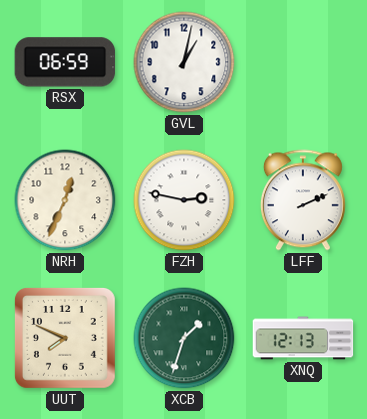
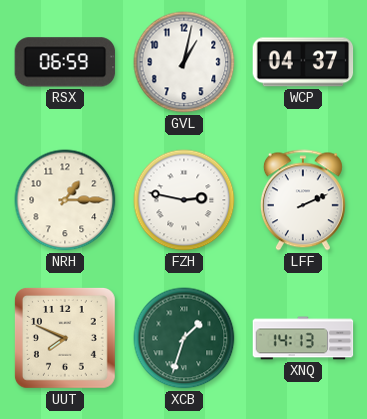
WCP: none -> 04:37
NRH: 12:34 -> 1:15
XNQ: 12:13 -> 14:13
